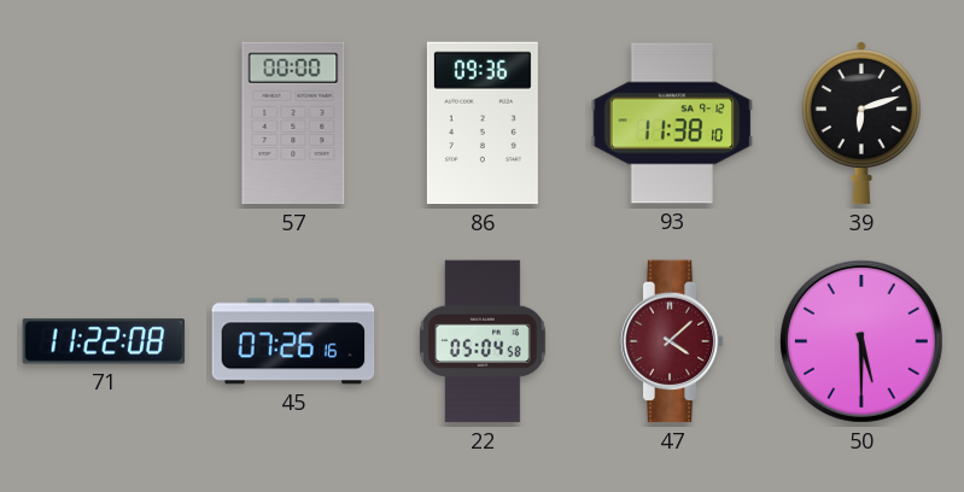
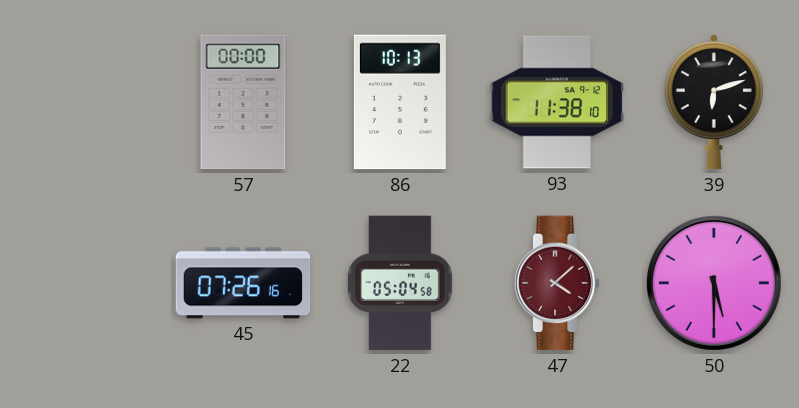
86: 09:36 -> 10:13
71: 11:22 -> none
